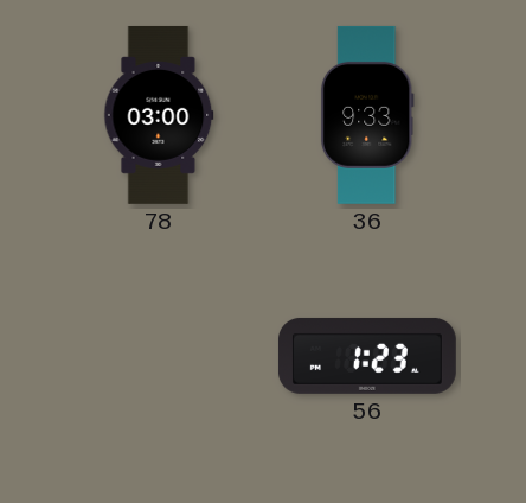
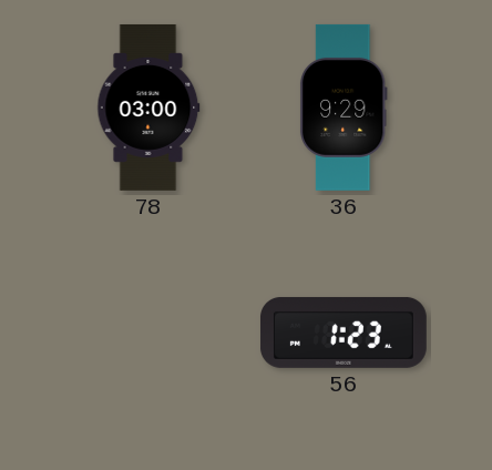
36: 9:33 -> 9:29
